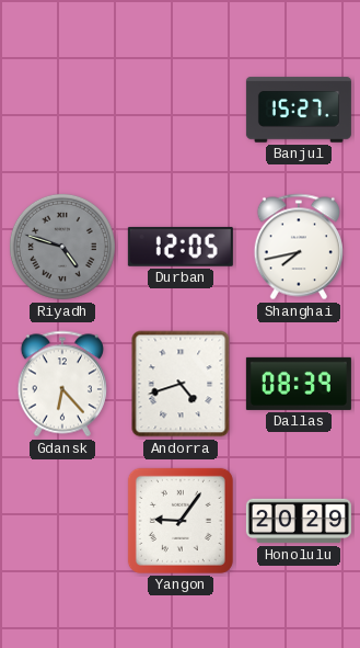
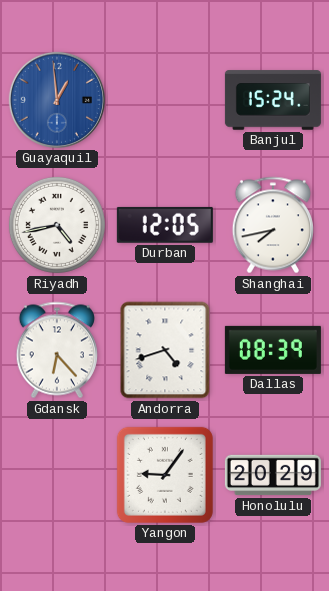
Guayaquil: none -> 12:59
Banjul: 15:27 -> 15:24
Riyadh: 4:48 -> 4:43
Riyadh dial: grey -> white
